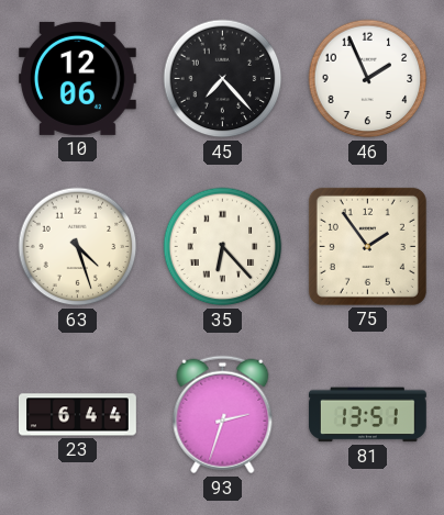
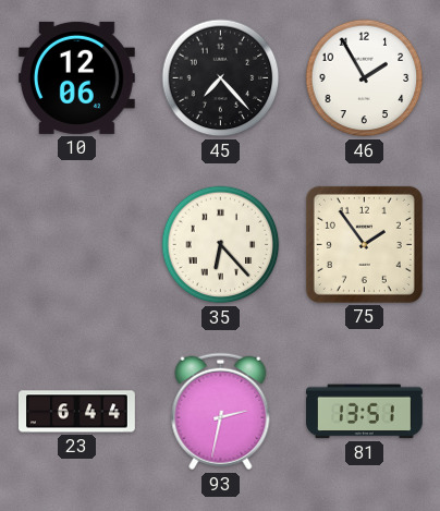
46: 1:56 -> 1:55
63: 4:27 -> none
93: 2:33 -> 2:32
